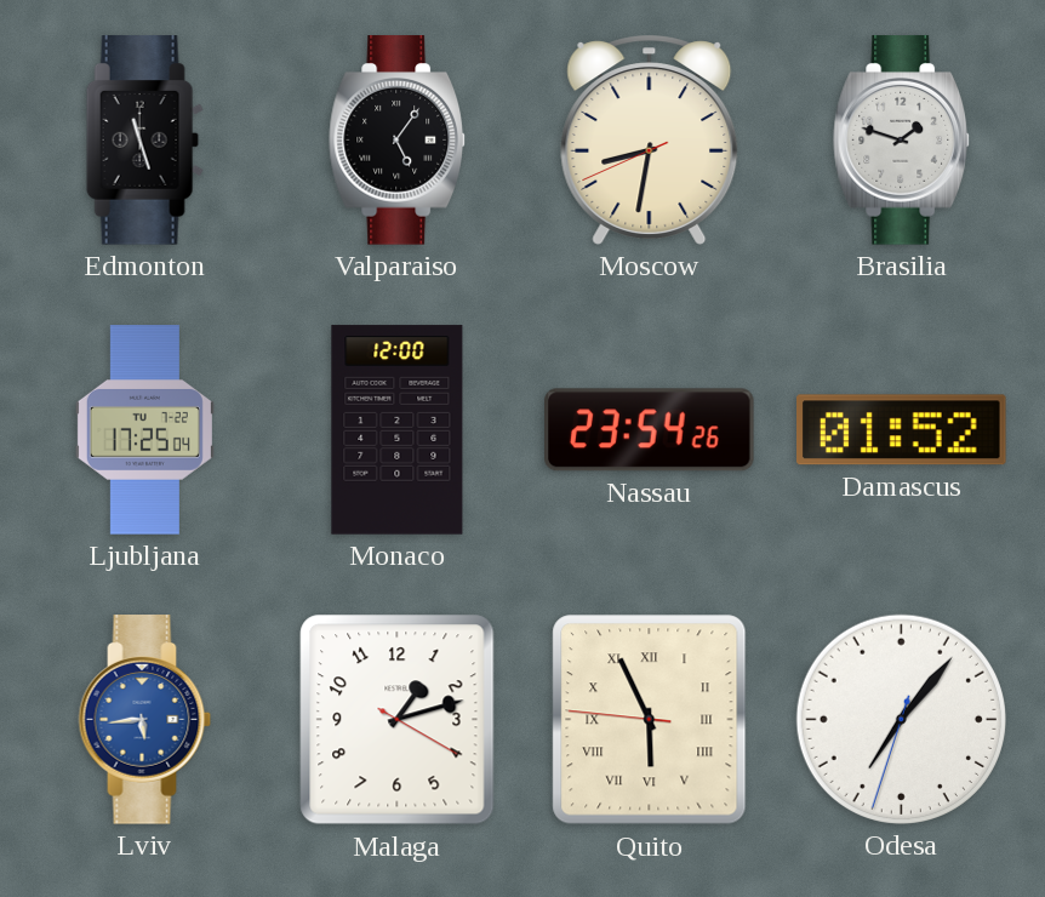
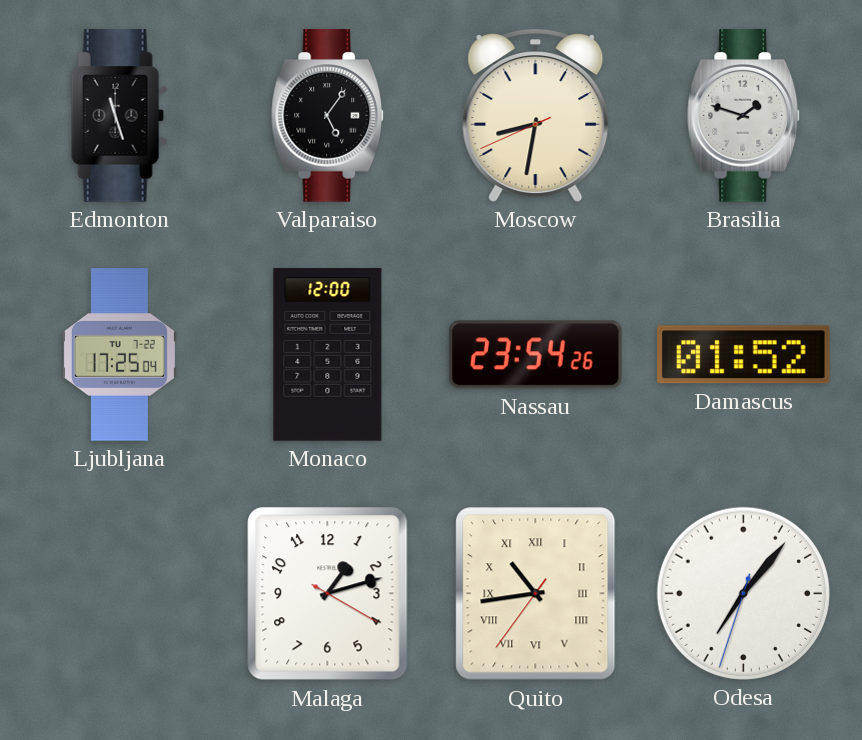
Lviv: 5:44 -> none
Quito: 5:55 -> 10:43
